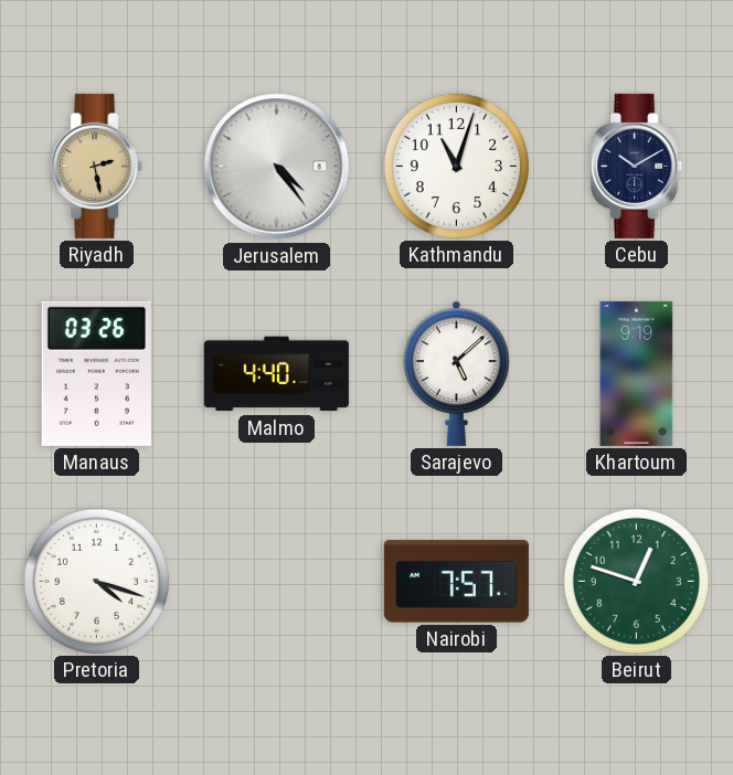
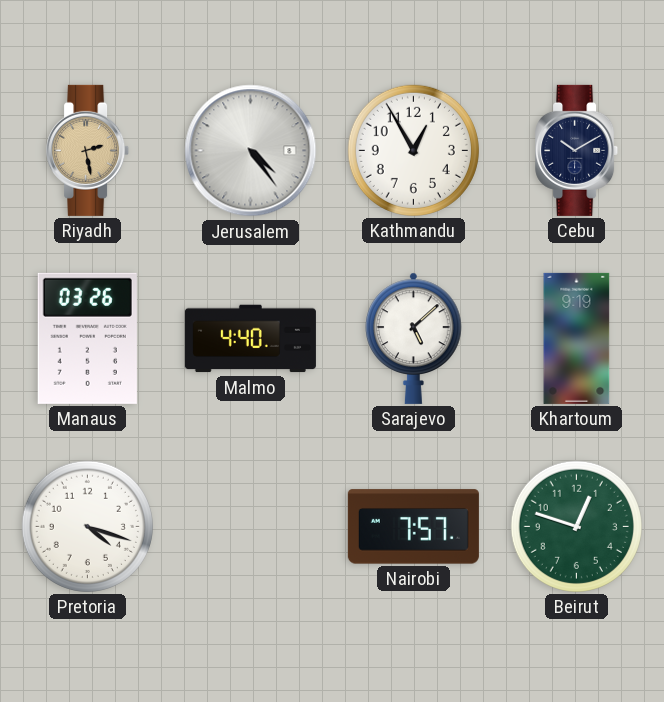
Kathmandu: 11:03 -> 12:55
